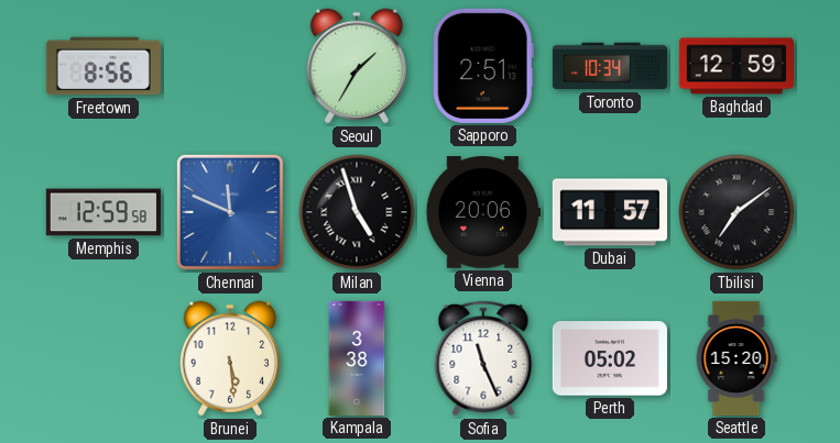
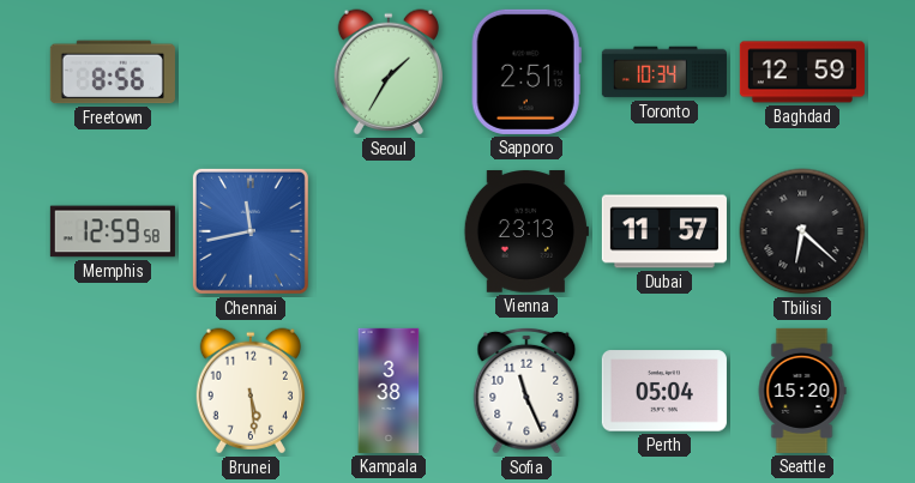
Chennai: 11:49 -> 11:43
Milan: 4:57 -> none
Vienna: 20:06 -> 23:13
Tbilisi: 7:09 -> 6:22
Perth: 05:02 -> 05:04
